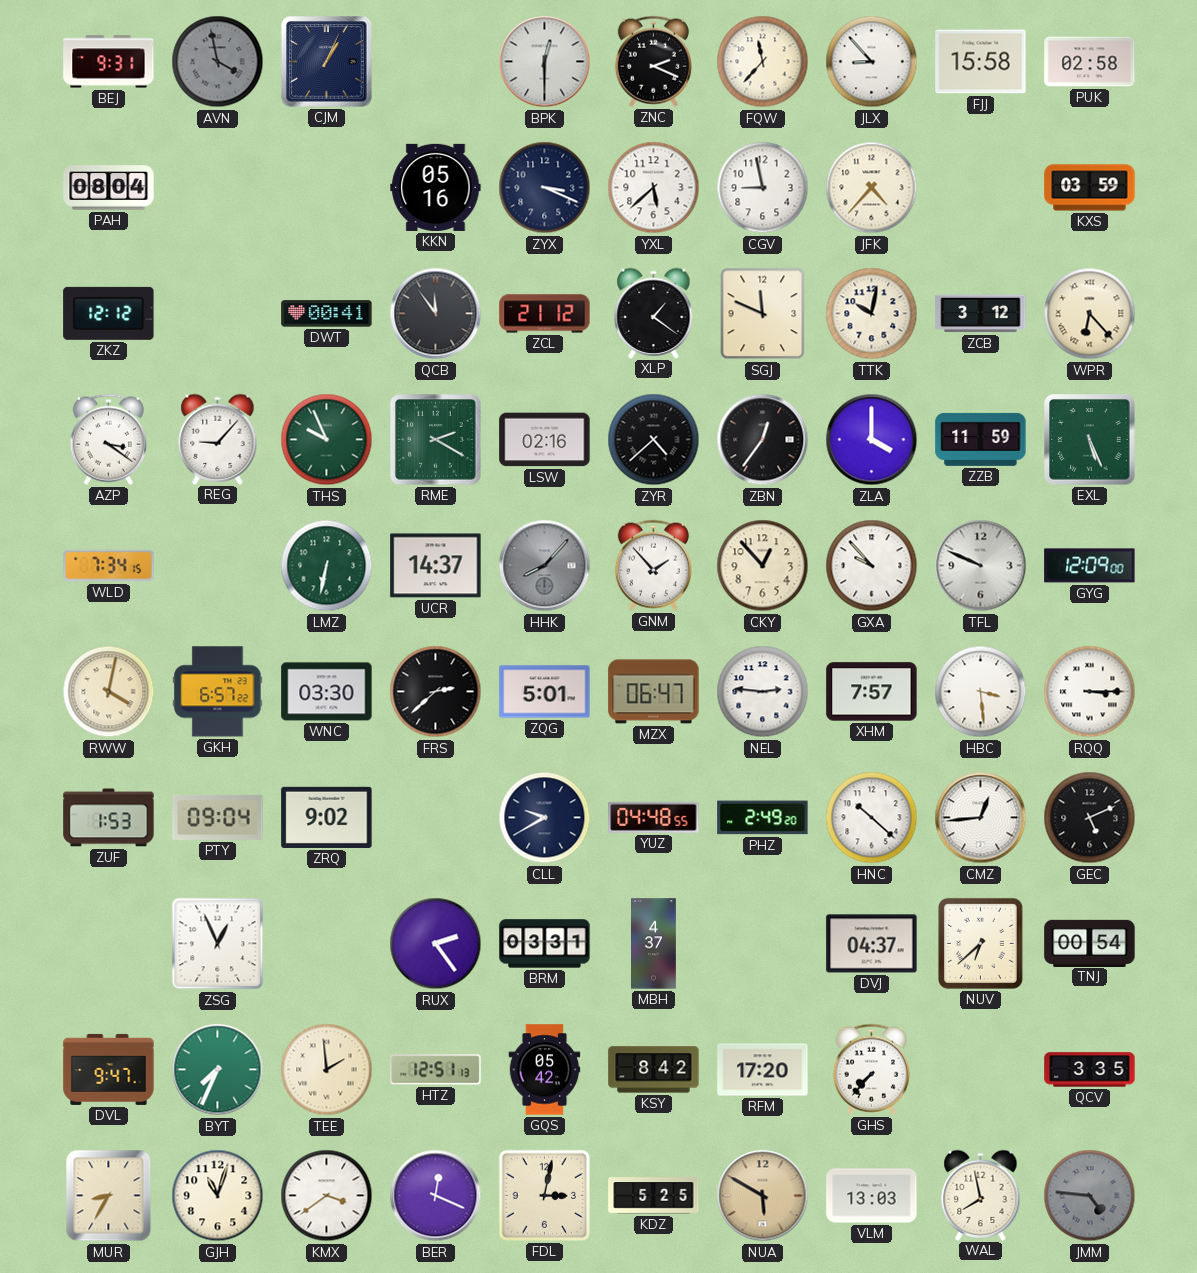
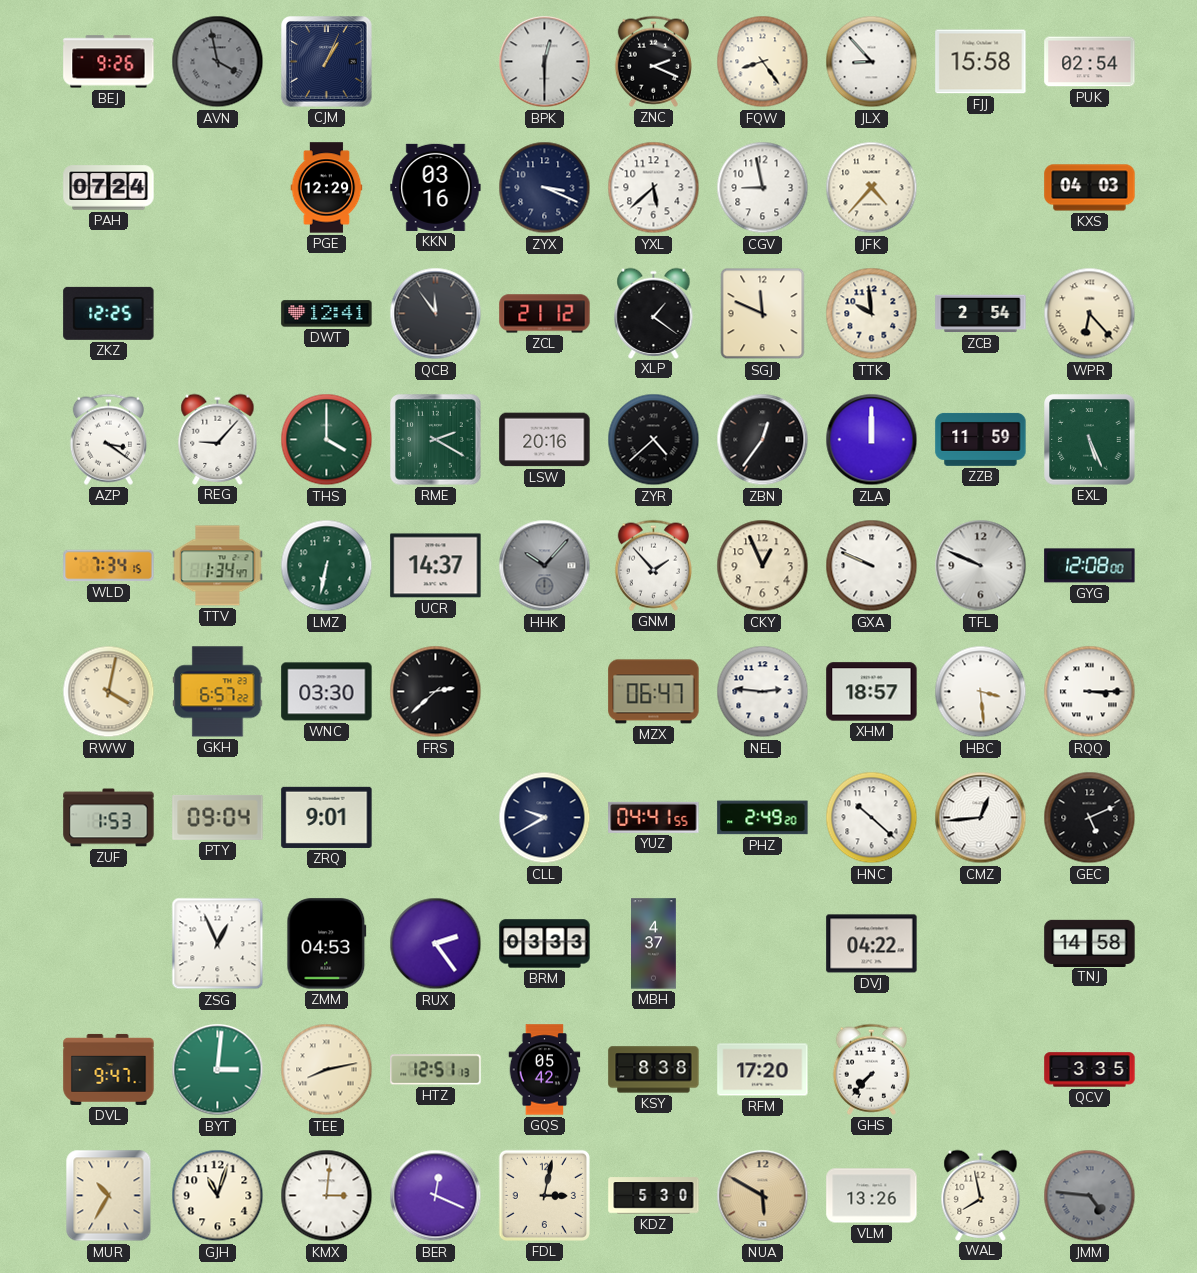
BEJ: 9:31 -> 9:26
FQW: 11:37 -> 8:24
PUK: 02:58 -> 02:54
PAH: 08:04 -> 07:24
PGE: none -> 12:29
KKN: 05:16 -> 03:16
KXS: 03:59 -> 04:03
ZKZ: 12:12 -> 12:25
DWT: 00:41 -> 12:41
TTK: 10:02 -> 9:59
ZCB: 3:12 -> 2:54
THS: 9:56 -> 4:00
LSW: 02:16 -> 20:16
ZLA: 4:00 -> 12:00
TTV: none -> 1:34
HHK: 8:07 -> 10:07
CKY: 12:53 -> 12:56
GXA: 9:53 -> 9:49
GYG: 12:09 -> 12:08
ZQG: 5:01 -> none
XHM: 7:57 -> 18:57
ZRQ: 9:02 -> 9:01
YUZ: 04:48 -> 04:41
ZMM: none -> 04:53
BRM: 03:31 -> 03:33
DVJ: 04:37 -> 04:22
NUV: 6:38 -> none
TNJ: 00:54 -> 14:58
BYT: 7:34 -> 3:01
TEE: 1:59 -> 8:13
KSY: 8:42 -> 8:38
MUR: 8:35 -> 10:35
KMX: 3:39 -> 3:01
KDZ: 5:25 -> 5:30
VLM: 13:03 -> 13:26
